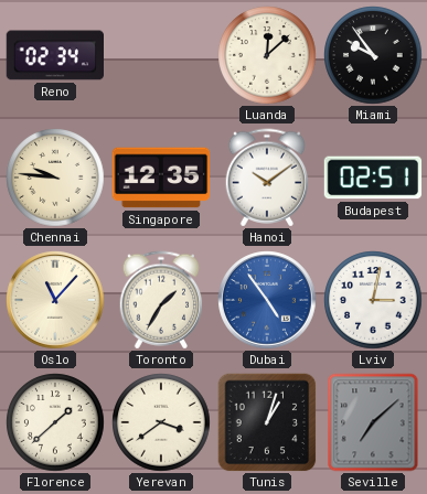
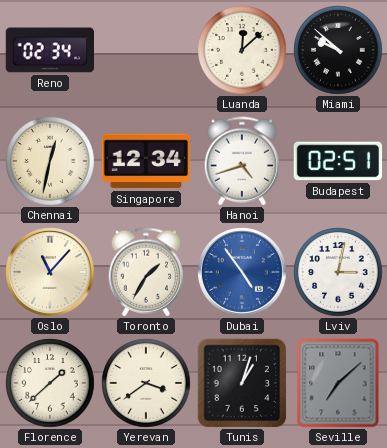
Miami: 9:54 -> 9:52
Chennai: 9:46 -> 12:32
Singapore: 12:35 -> 12:34
Hanoi: 10:09 -> 4:42
